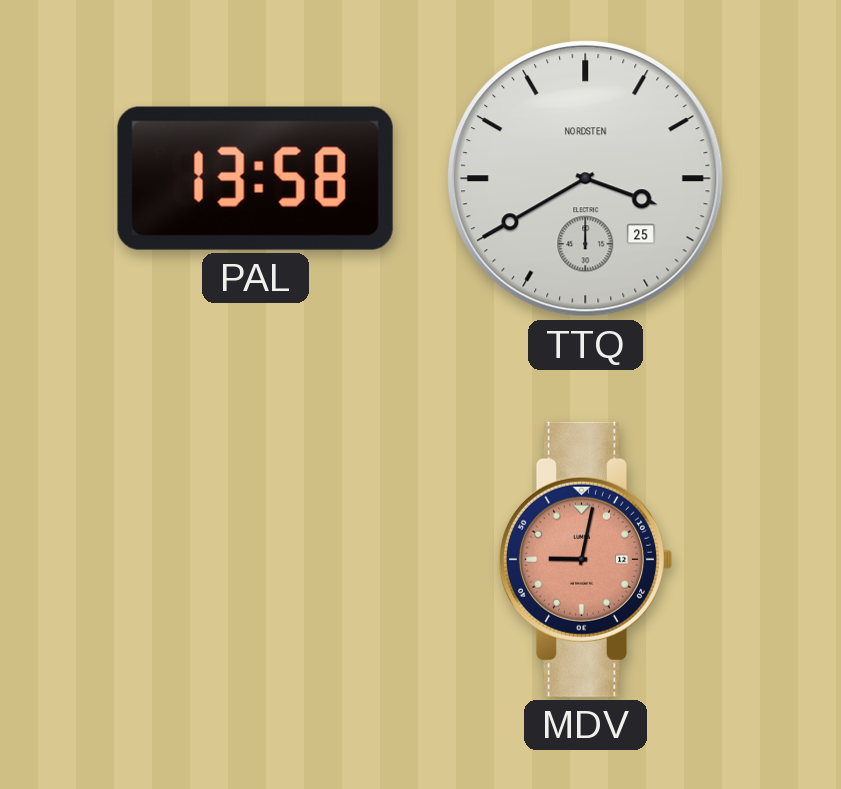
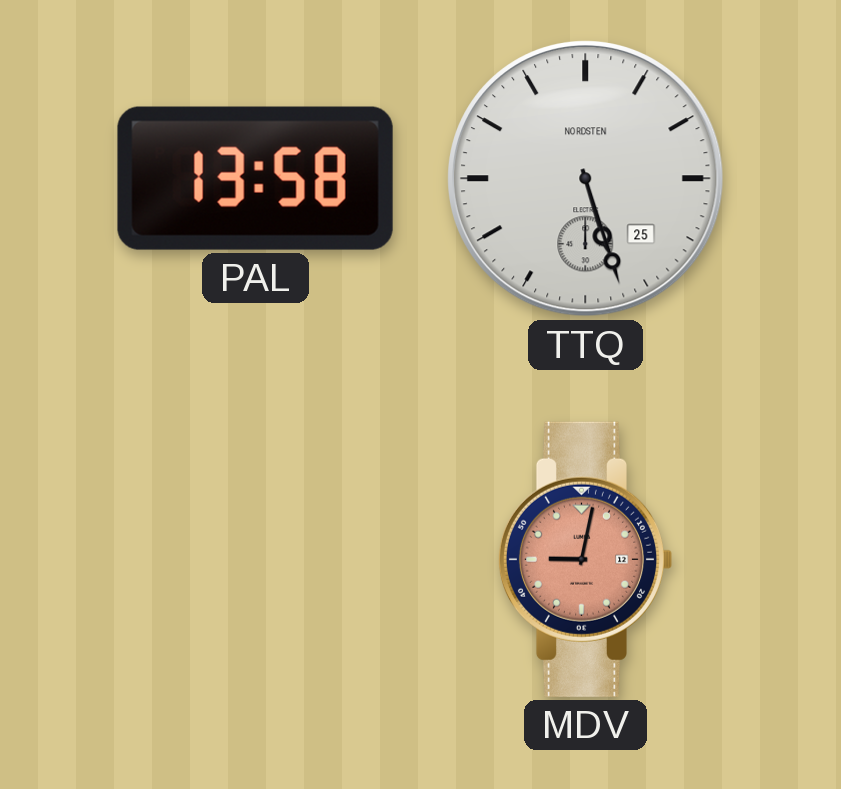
TTQ: 3:40 -> 5:27
